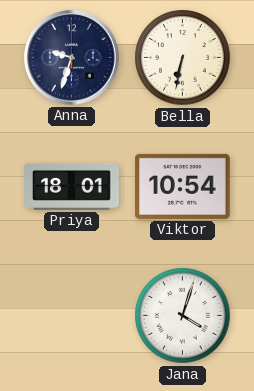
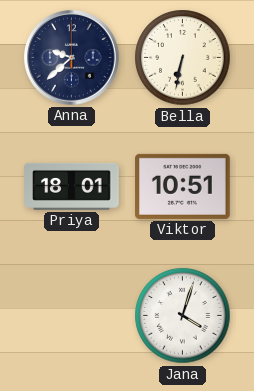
Anna: 9:33 -> 9:38
Viktor: 10:54 -> 10:51
